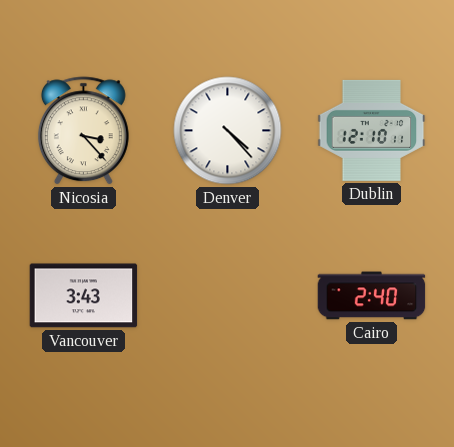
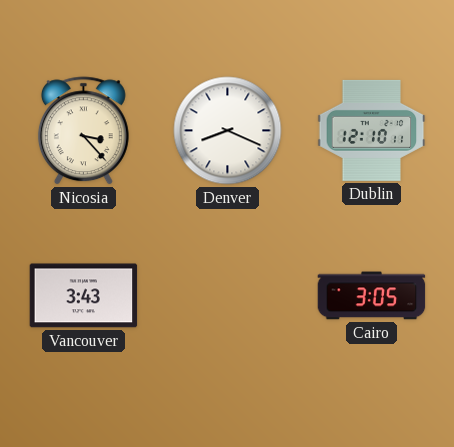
Denver: 4:23 -> 8:19
Cairo: 2:40 -> 3:05
